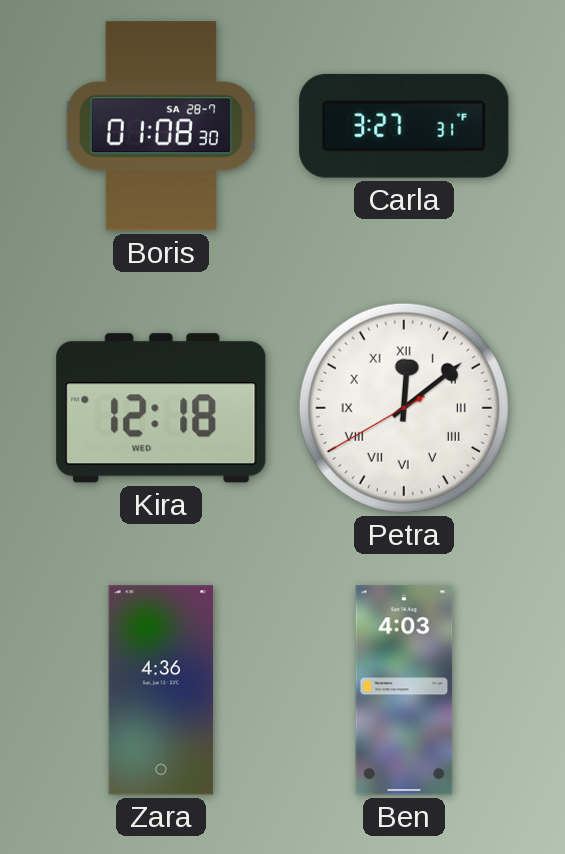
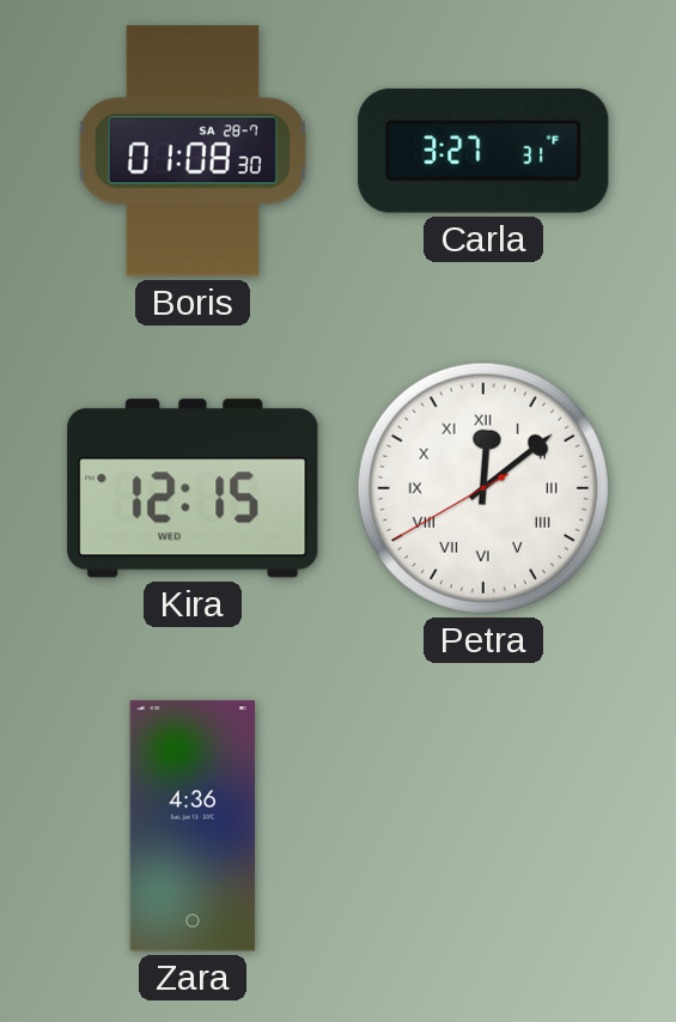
Kira: 12:18 -> 12:15
Ben: 4:03 -> none
